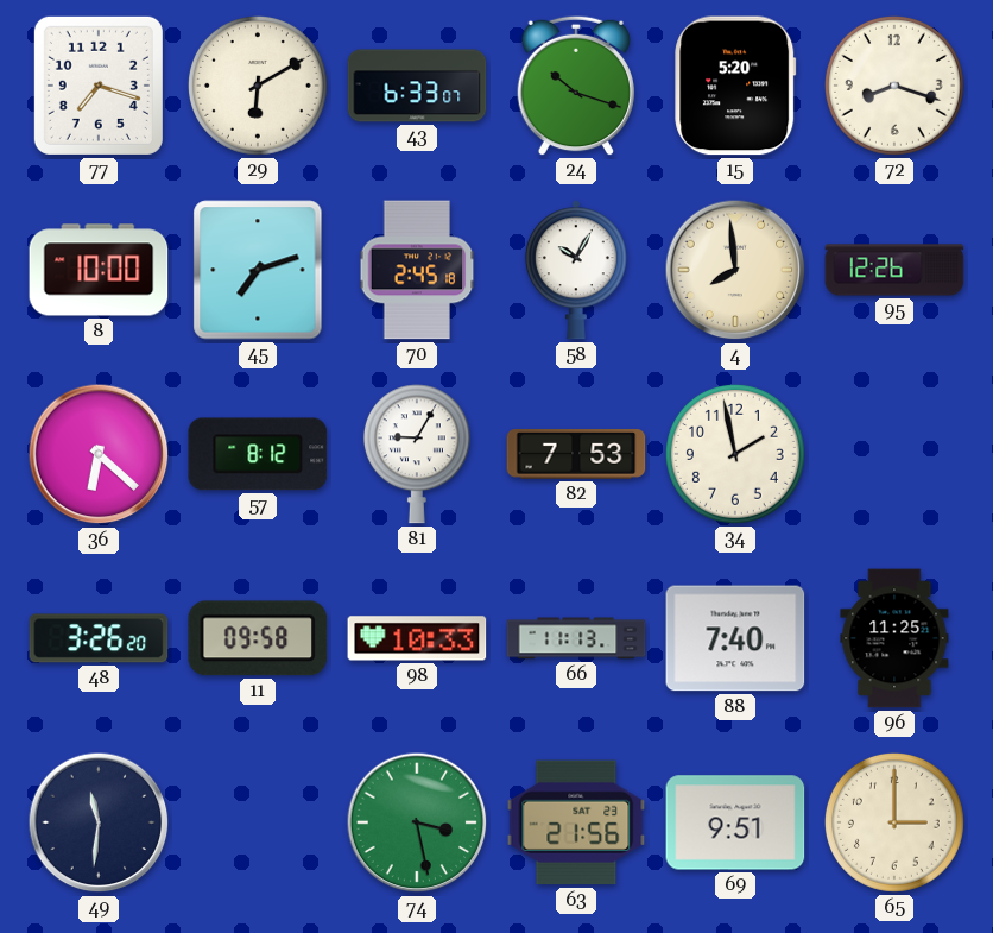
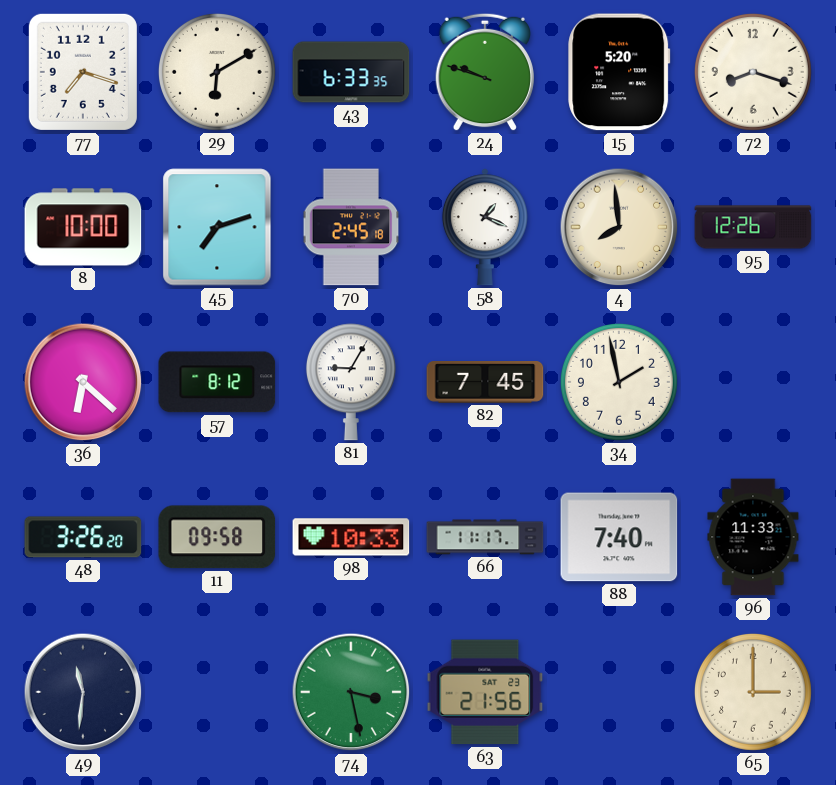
43: 6:33:07 -> 6:33:35
24: 10:18 -> 9:48
58: 10:05 -> 1:19
82: 7:53 -> 7:45
66: 11:13 -> 11:17
96: 11:25 -> 11:33
69: 9:51 -> none
